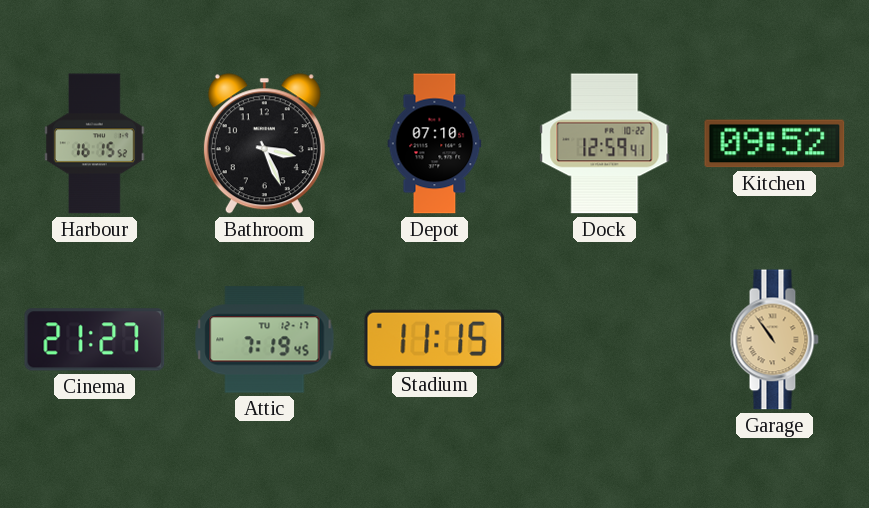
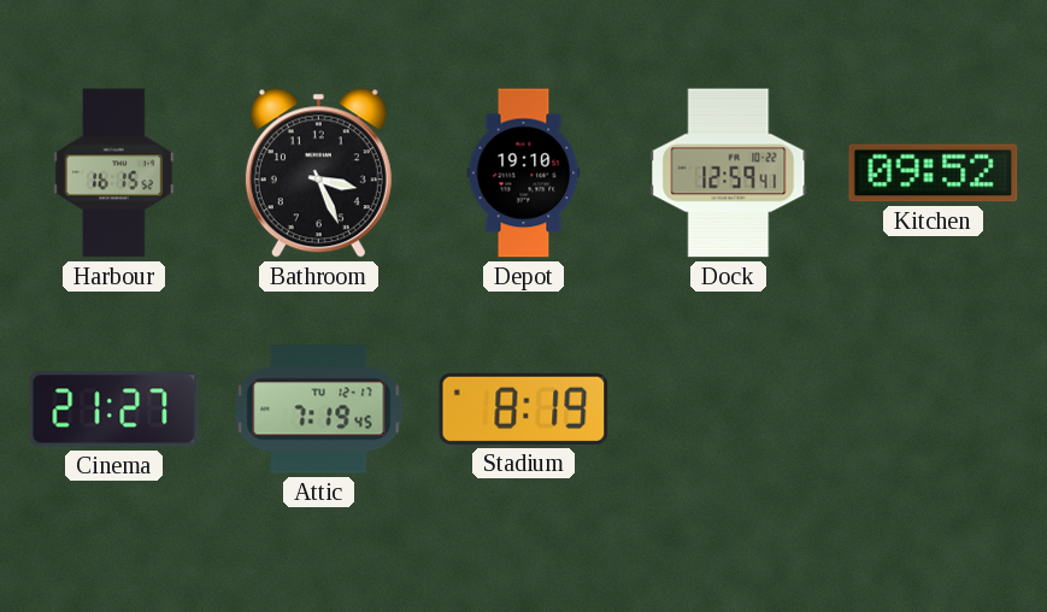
Depot: 07:10 -> 19:10
Stadium: 11:15 -> 8:19
Garage: 10:54 -> none
